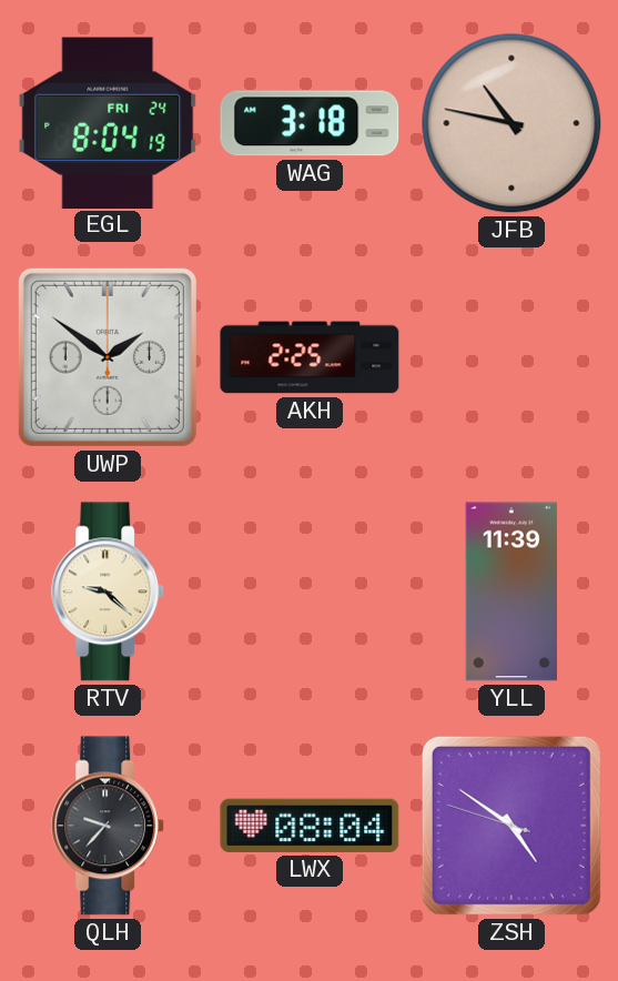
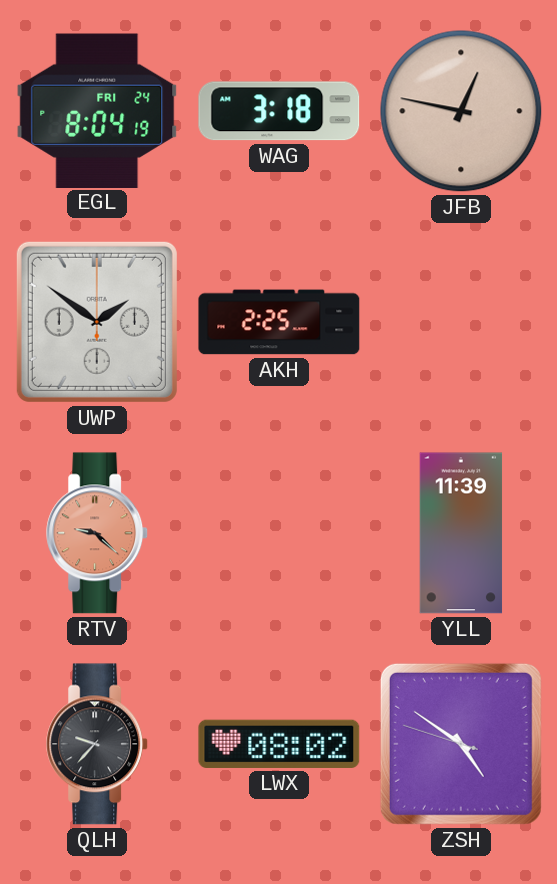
JFB: 10:47 -> 12:47
RTV dial: cream -> salmon
LWX: 08:04 -> 08:02
